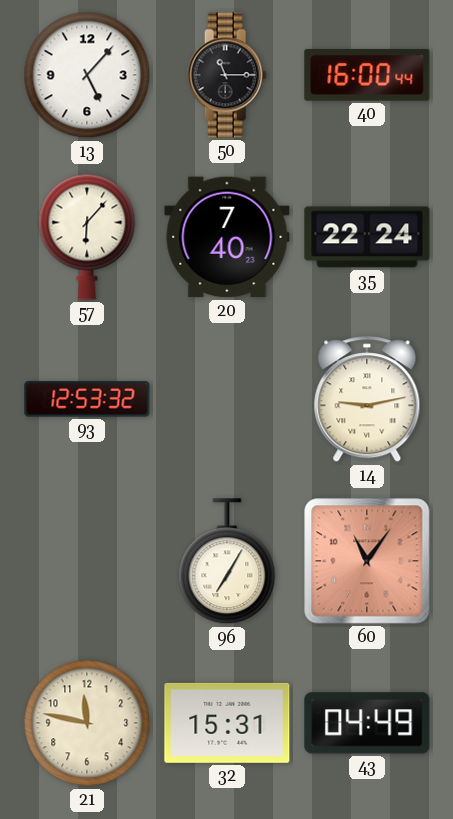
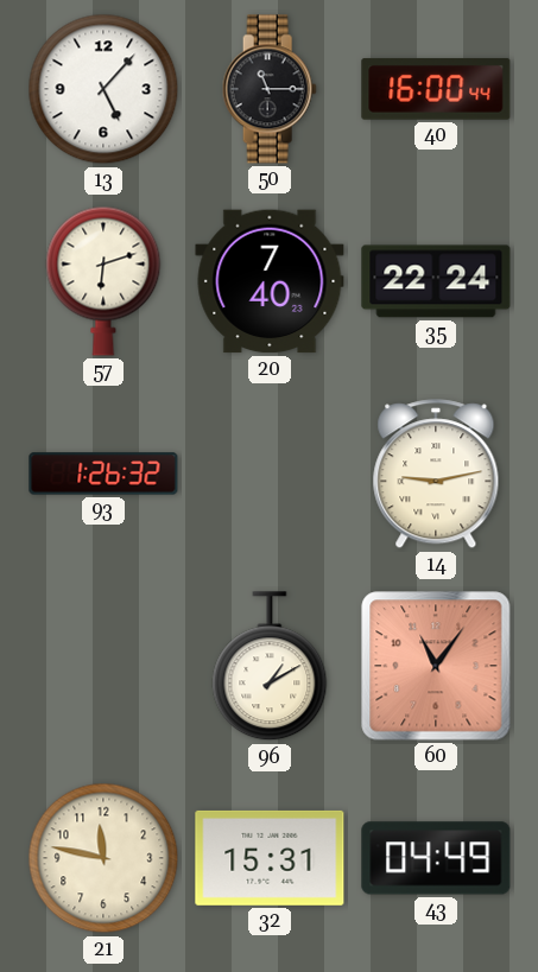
57: 6:07 -> 6:12
93: 12:53 -> 1:26
96: 7:05 -> 1:10
